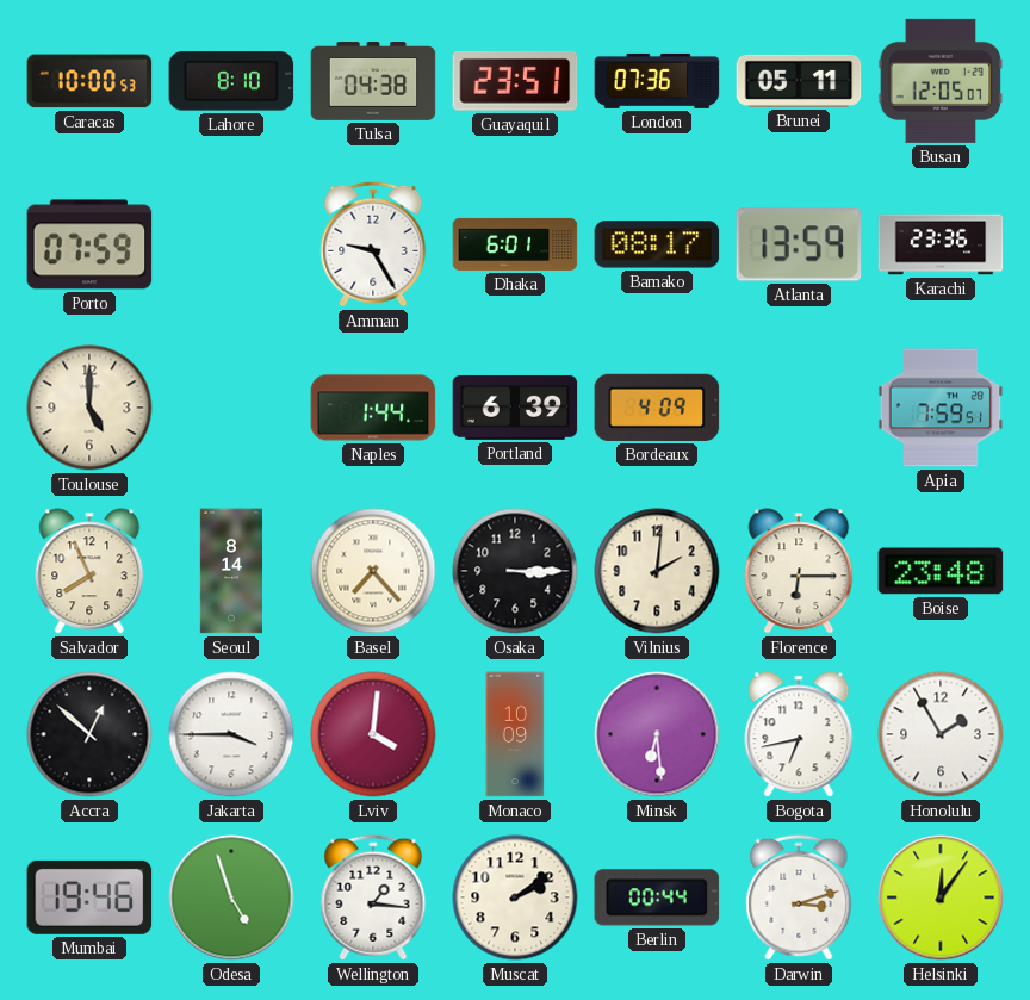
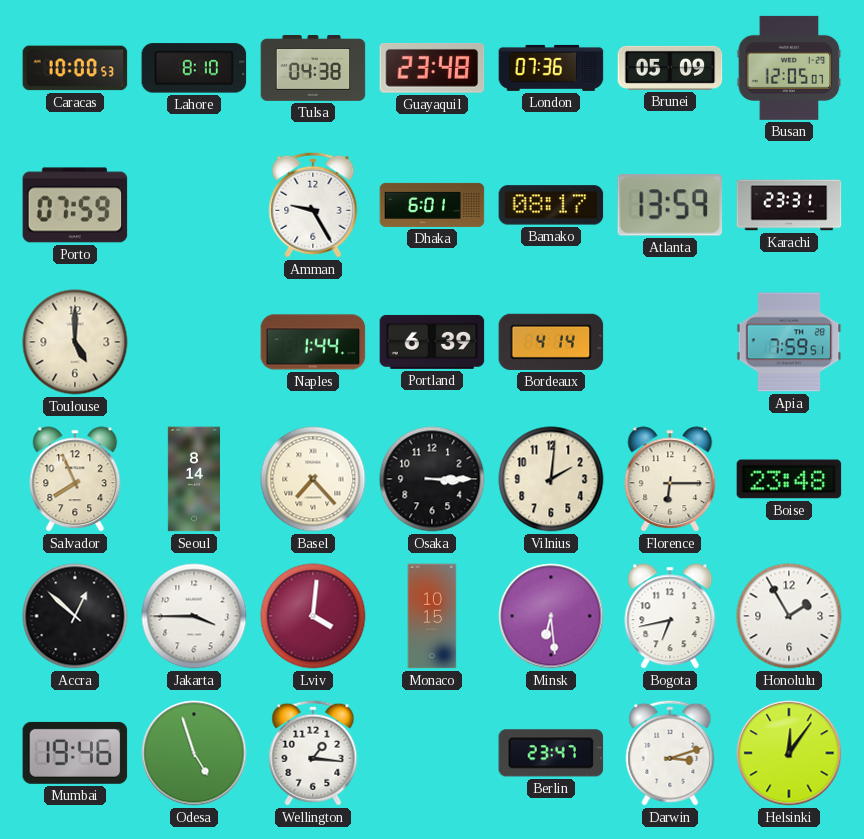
Guayaquil: 23:51 -> 23:48
Brunei: 05:11 -> 05:09
Karachi: 23:36 -> 23:31
Bordeaux: 4:09 -> 4:14
Monaco: 10:09 -> 10:15
Muscat: 2:09 -> none
Berlin: 00:44 -> 23:47
